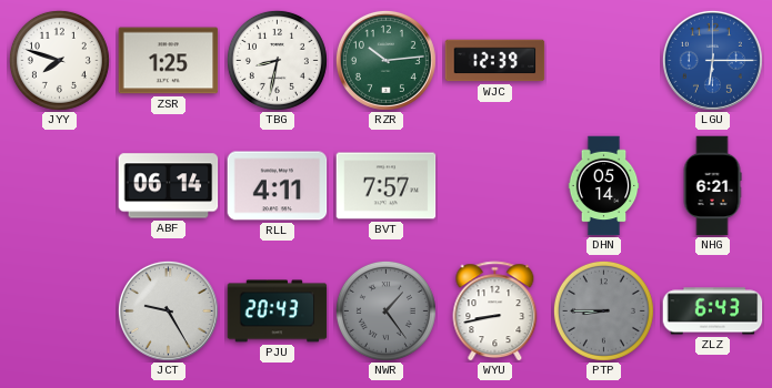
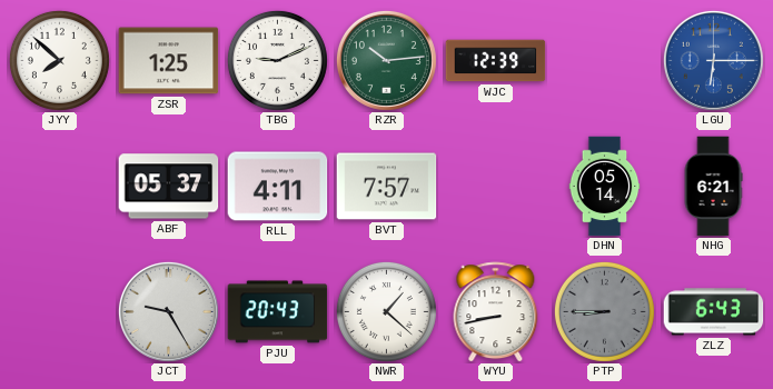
JYY: 7:48 -> 7:52
TBG: 8:32 -> 9:11
ABF: 06:14 -> 05:37
NWR: 1:24 -> 1:22
NWR dial: grey -> white
